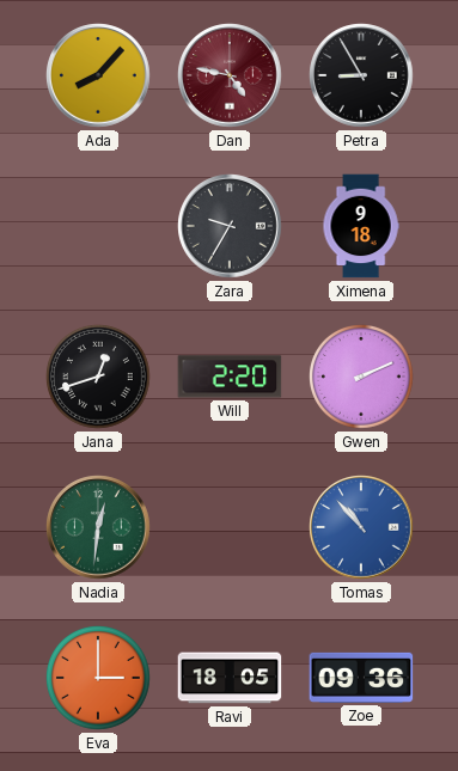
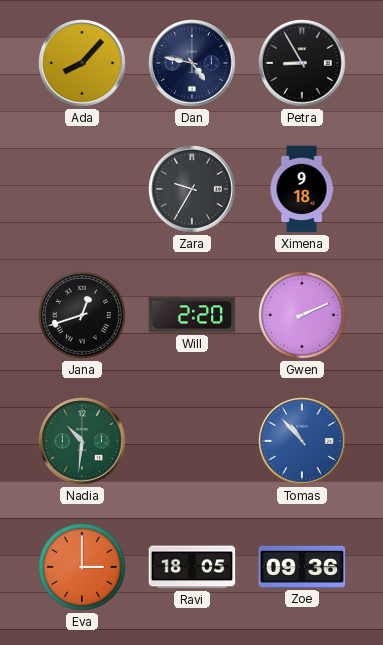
Dan dial: burgundy -> navy
Nadia: 12:31 -> 10:31
